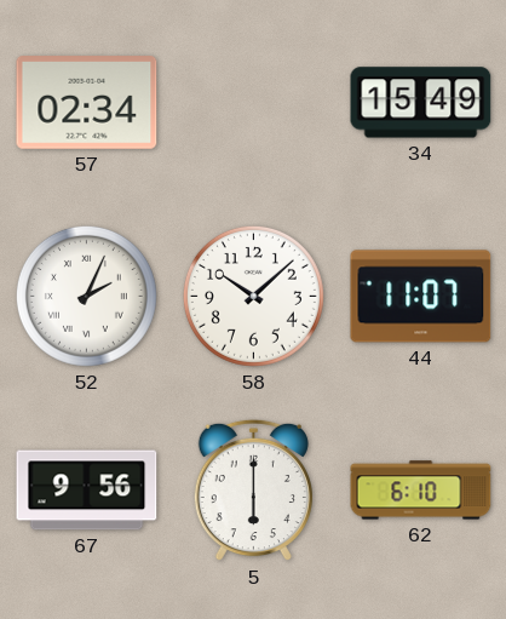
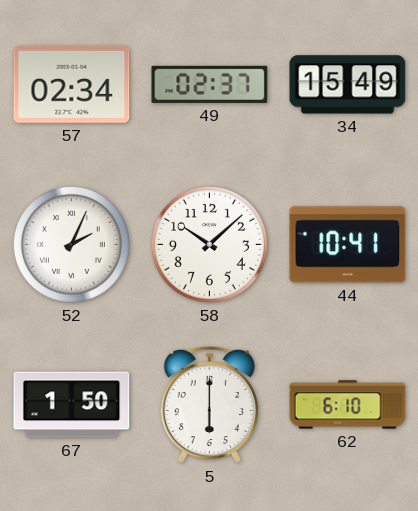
49: none -> 02:37
44: 11:07 -> 10:41
67: 9:56 -> 1:50
